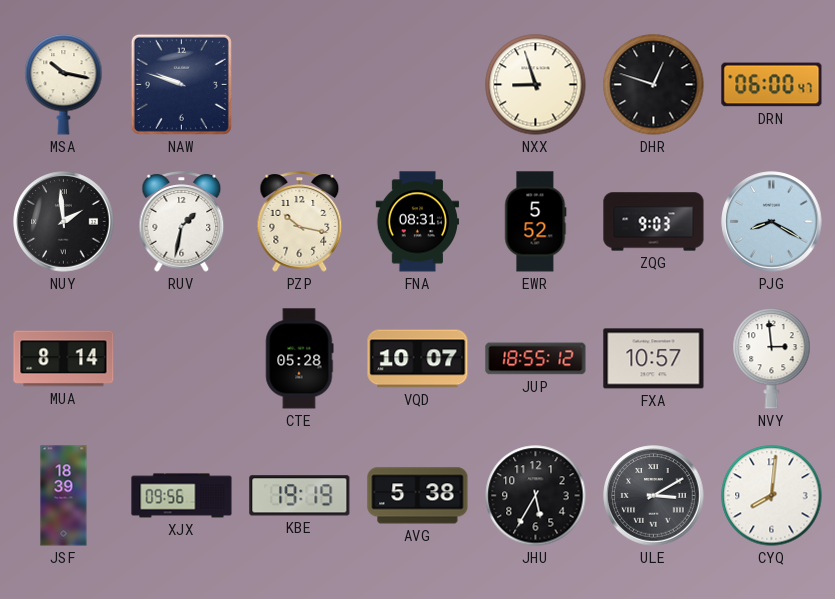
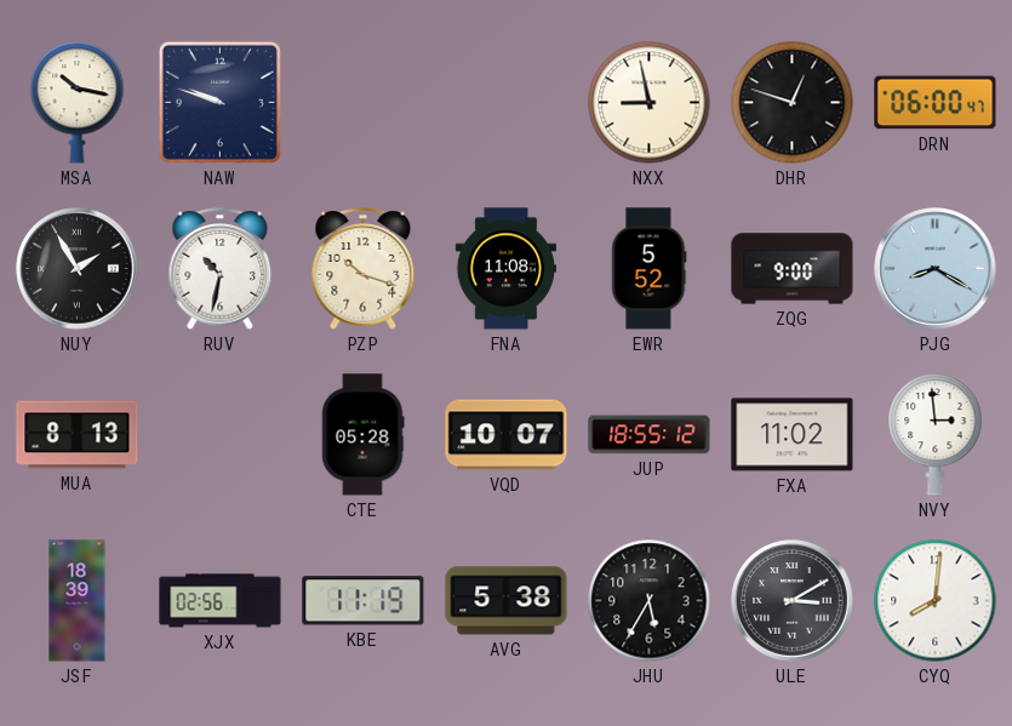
NXX: 8:57 -> 8:58
NUY: 1:59 -> 1:55
RUV: 1:32 -> 10:32
PZP: 10:17 -> 10:18
FNA: 08:31 -> 11:08
ZQG: 9:03 -> 9:00
MUA: 8:14 -> 8:13
FXA: 10:57 -> 11:02
XJX: 09:56 -> 02:56
KBE: 19:19 -> 11:19
